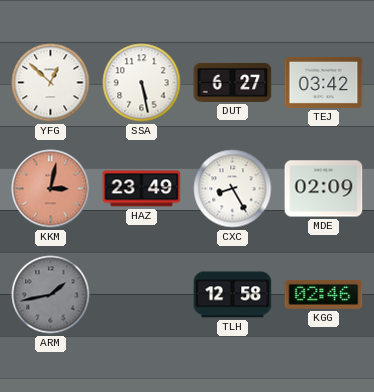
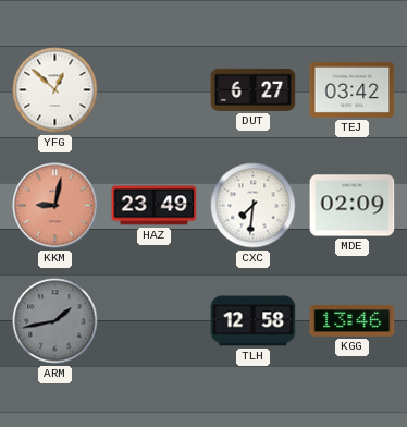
SSA: 5:28 -> none
KKM: 3:02 -> 9:02
CXC: 8:25 -> 7:31
KGG: 02:46 -> 13:46
